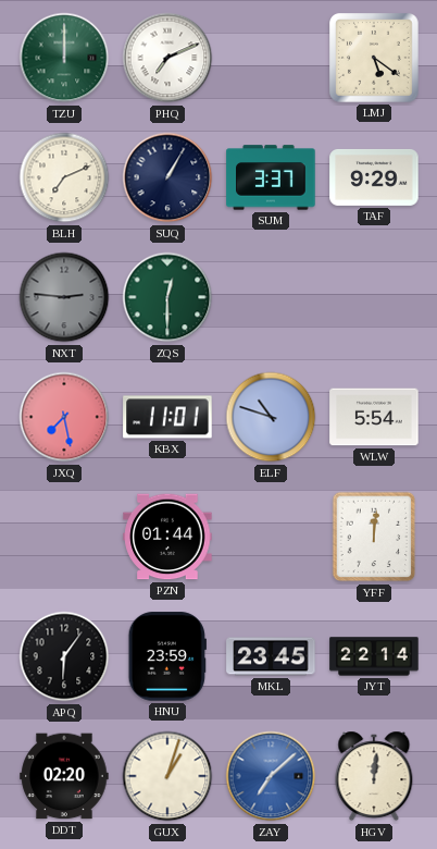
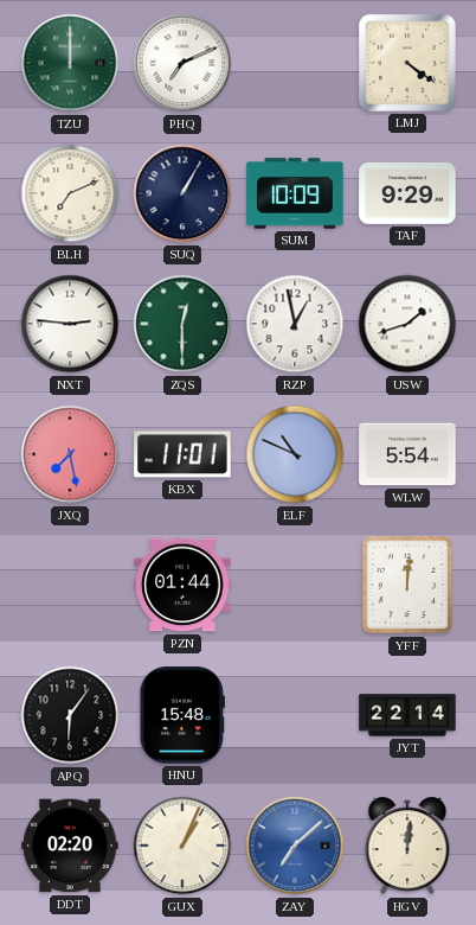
LMJ: 5:21 -> 4:21
SUM: 3:37 -> 10:09
NXT dial: grey -> white
RZP: none -> 12:58
USW: none -> 1:42
ELF: 10:48 -> 10:49
HNU: 23:59 -> 15:48
MKL: 23:45 -> none
GUX: 1:03 -> 1:04
